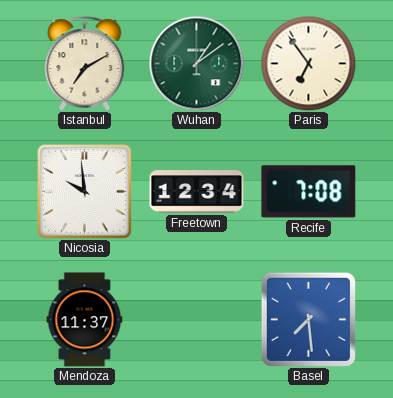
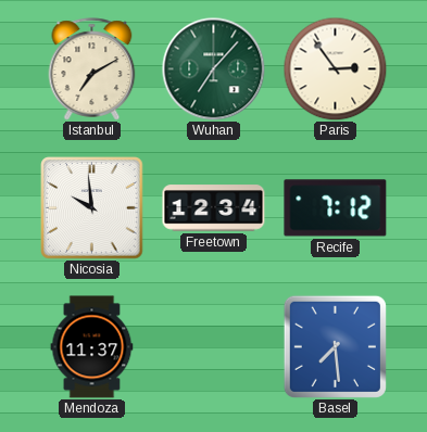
Wuhan: 1:09 -> 7:07
Paris: 6:54 -> 2:54
Recife: 7:08 -> 7:12
